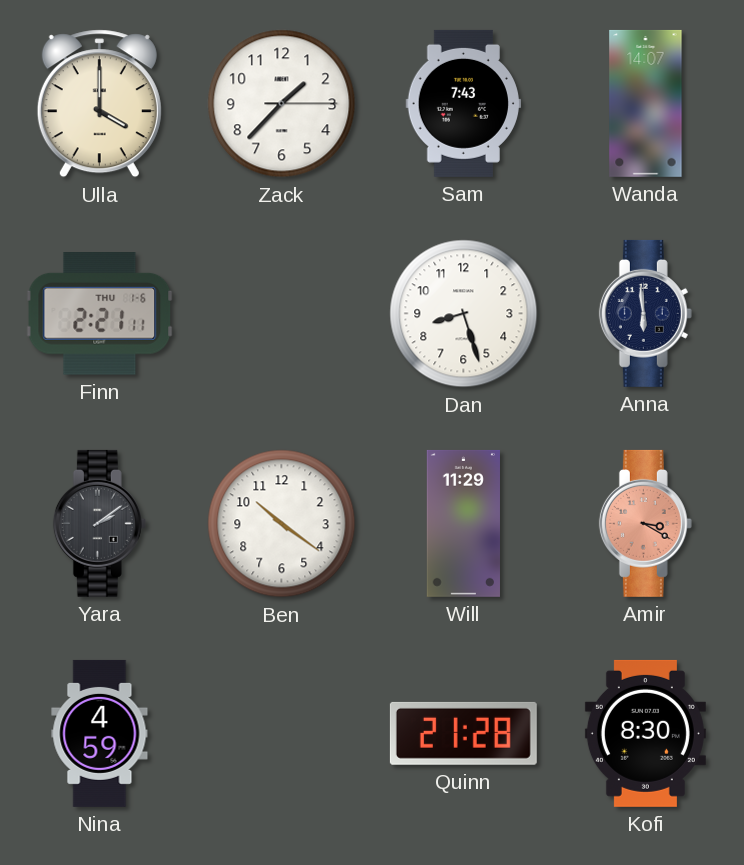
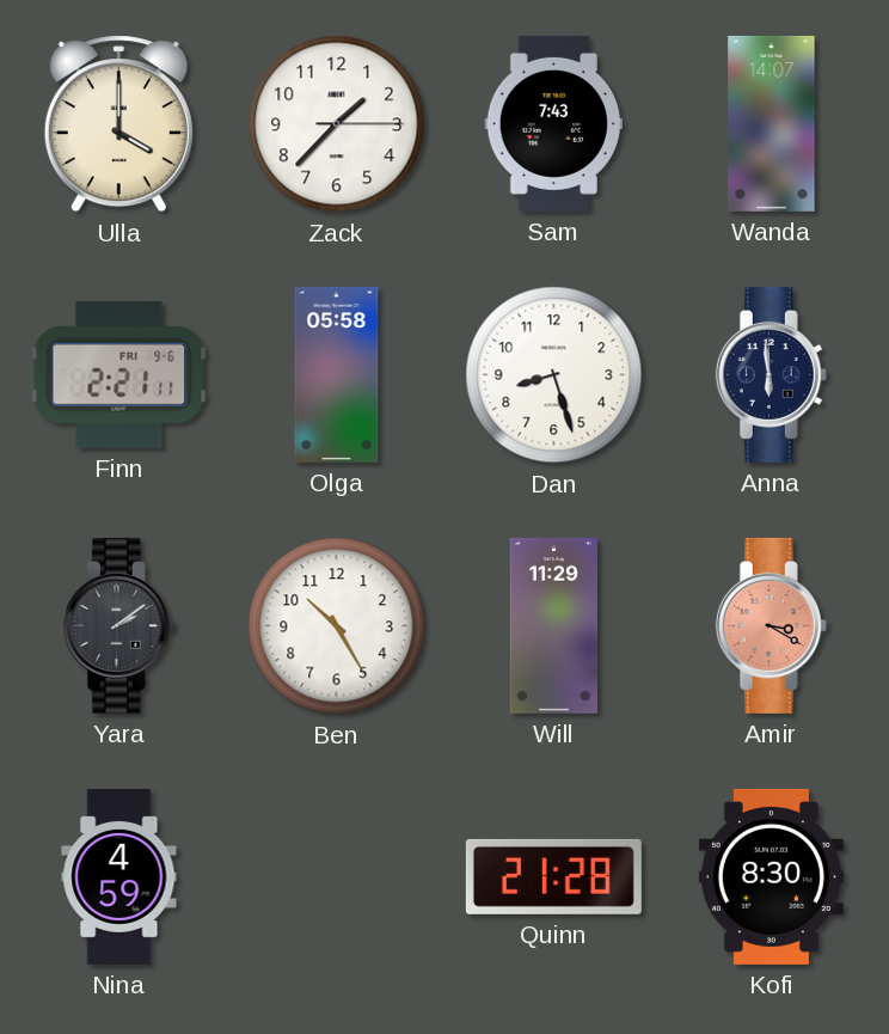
Finn date: THU 1-6 -> FRI 9-6
Olga: none -> 05:58
Ben: 10:21 -> 10:25
